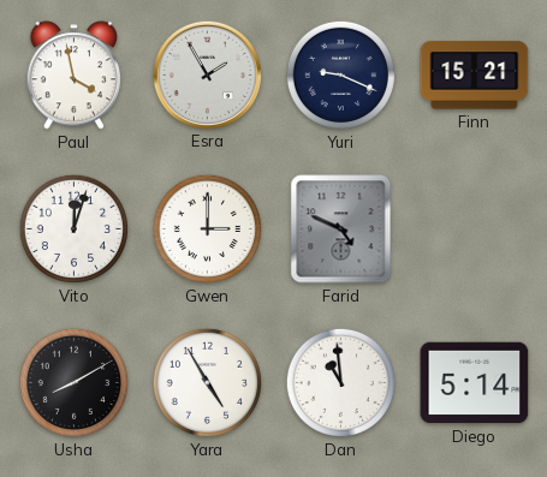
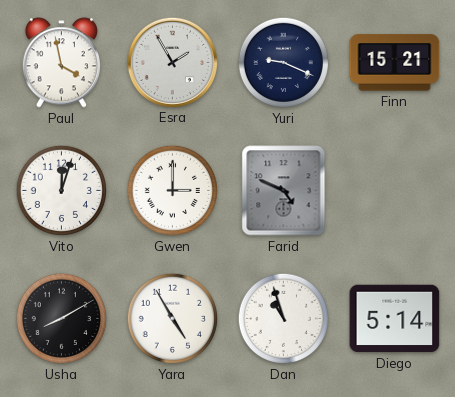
Dan: 10:59 -> 10:57
